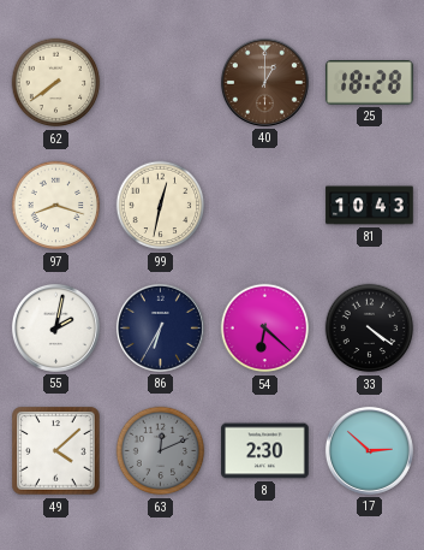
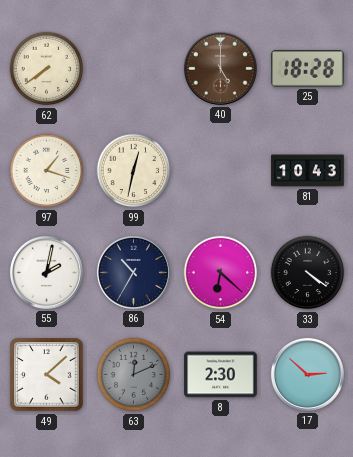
40: 1:00 -> 5:00
97: 8:18 -> 1:18
86: 6:35 -> 10:35
